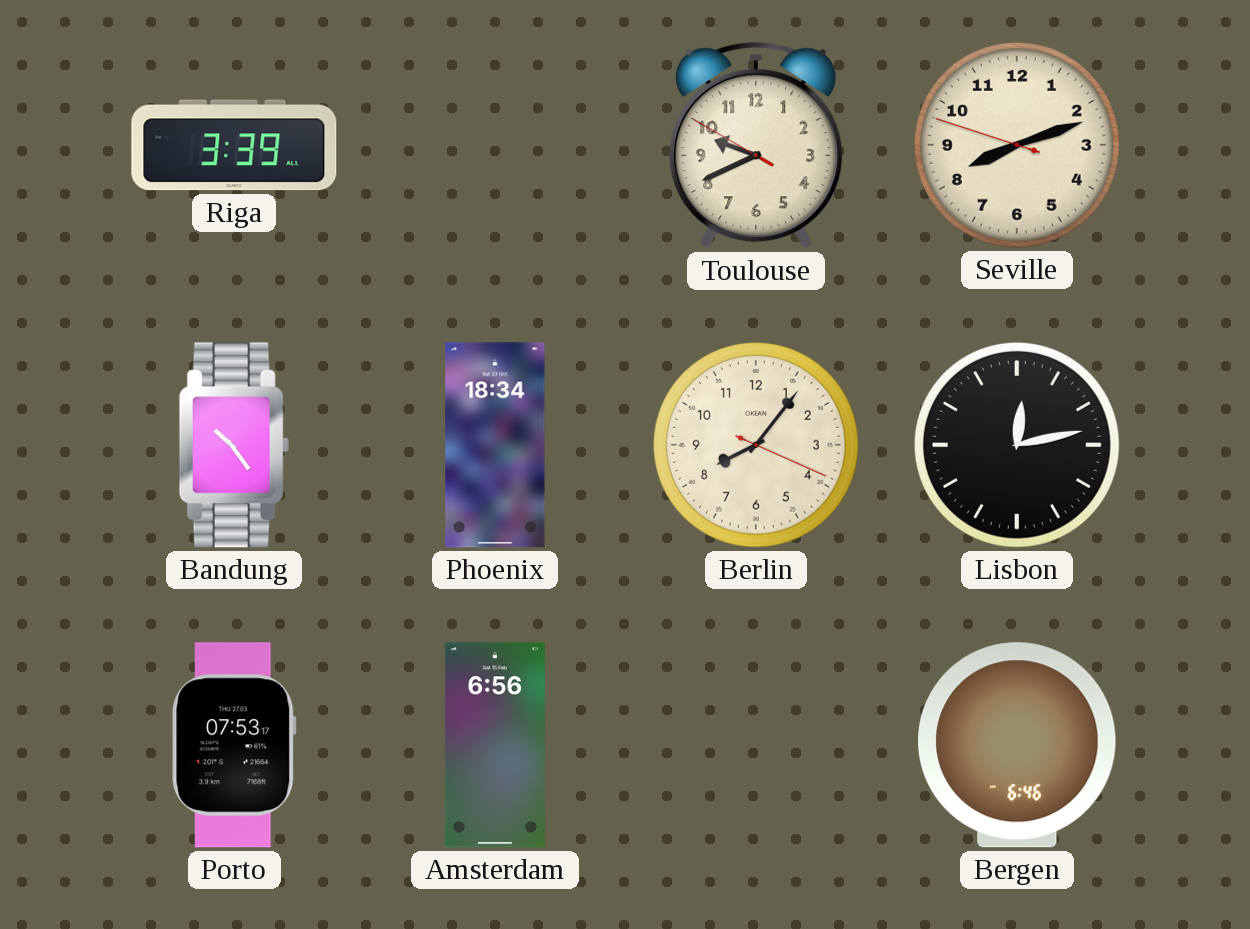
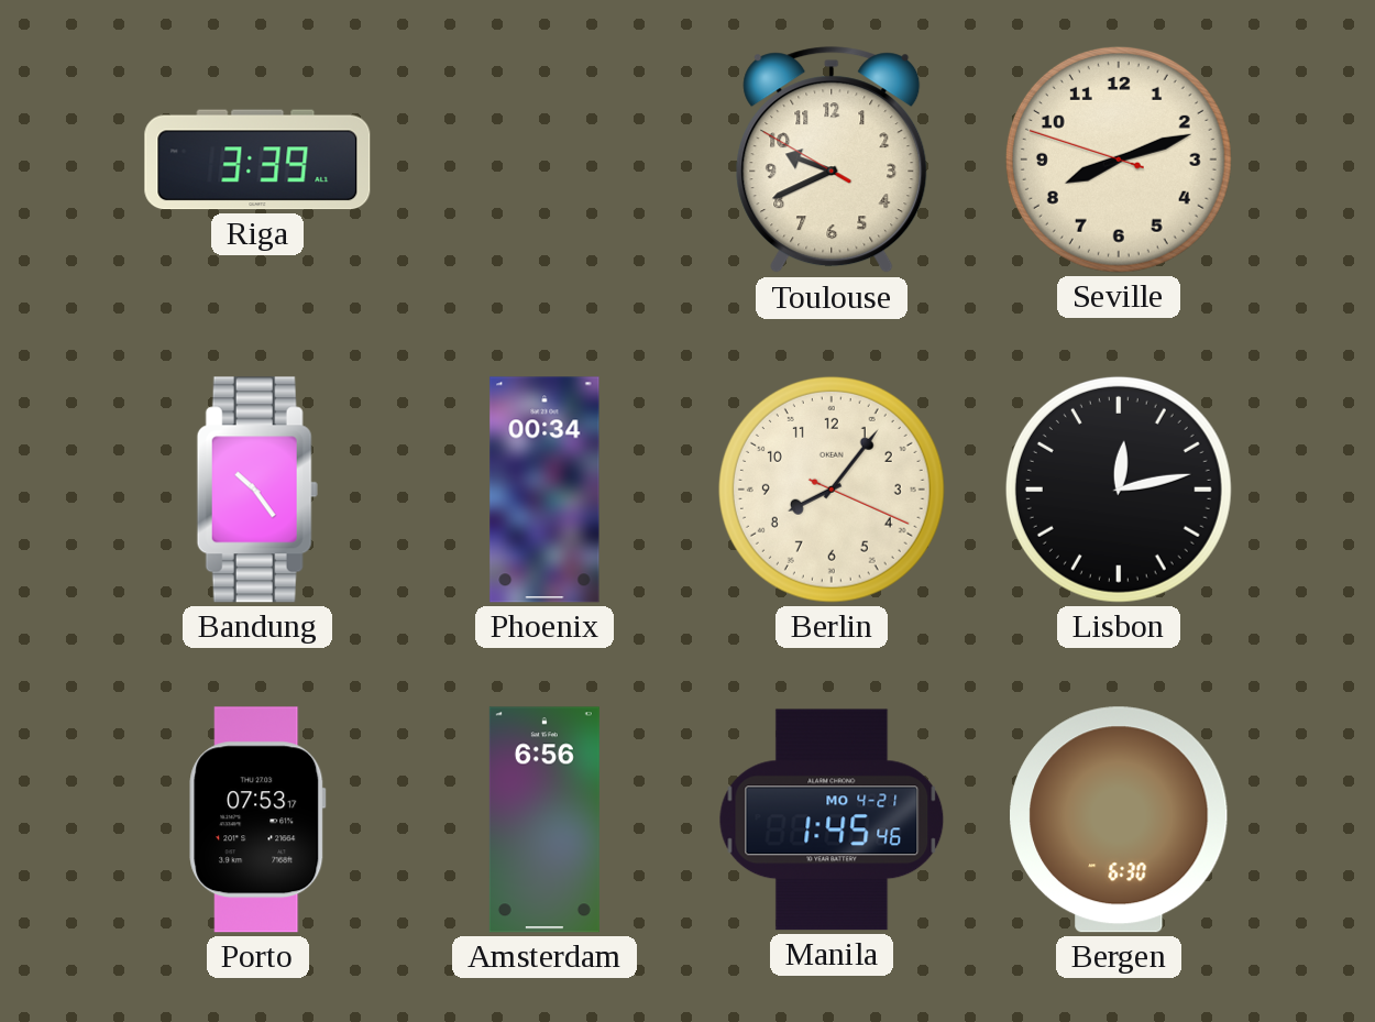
Phoenix: 18:34 -> 00:34
Manila: none -> 1:45
Bergen: 6:46 -> 6:30
